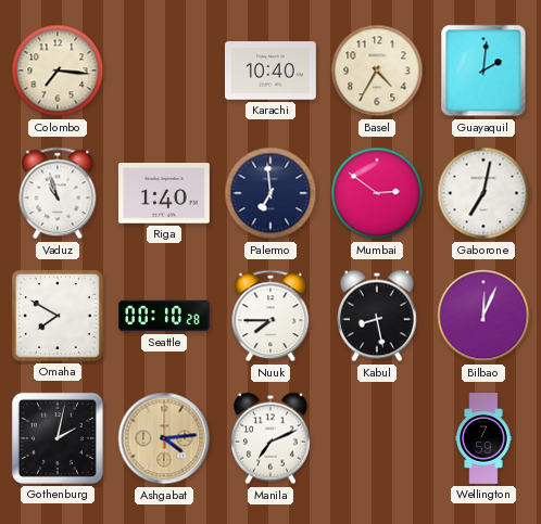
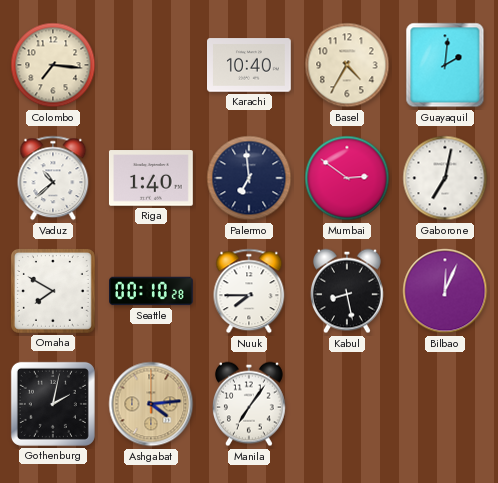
Vaduz: 10:57 -> 10:38
Manila: 7:11 -> 7:06
Wellington: 7:59 -> none
